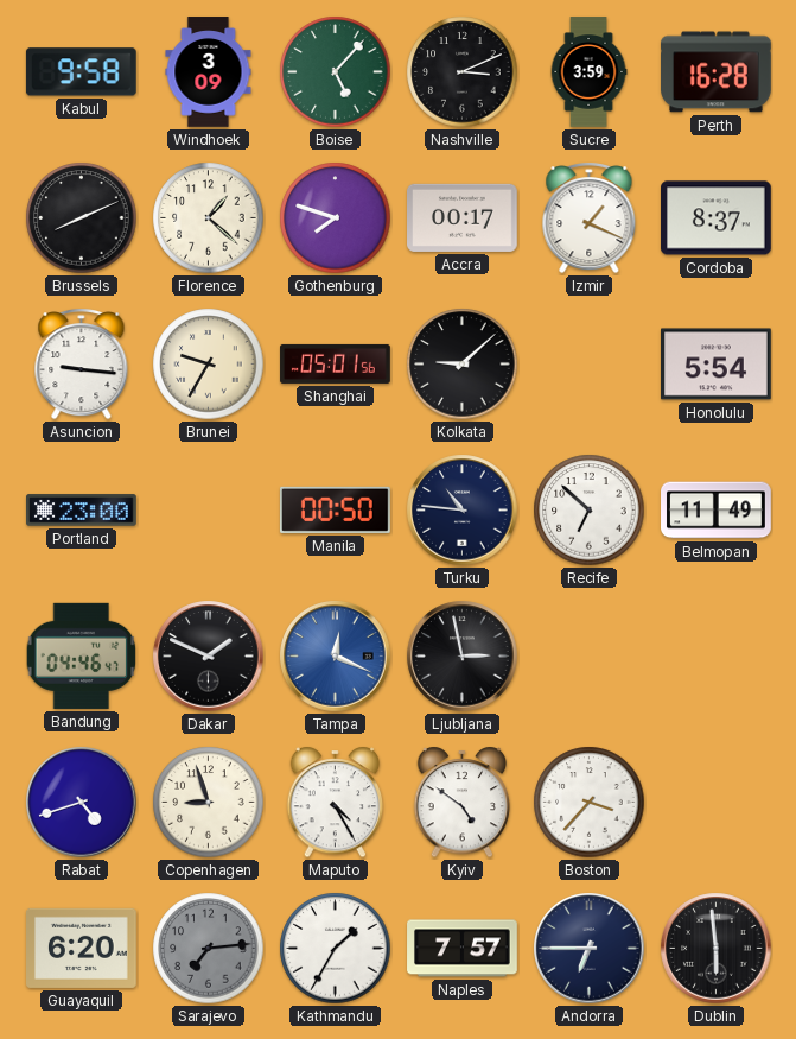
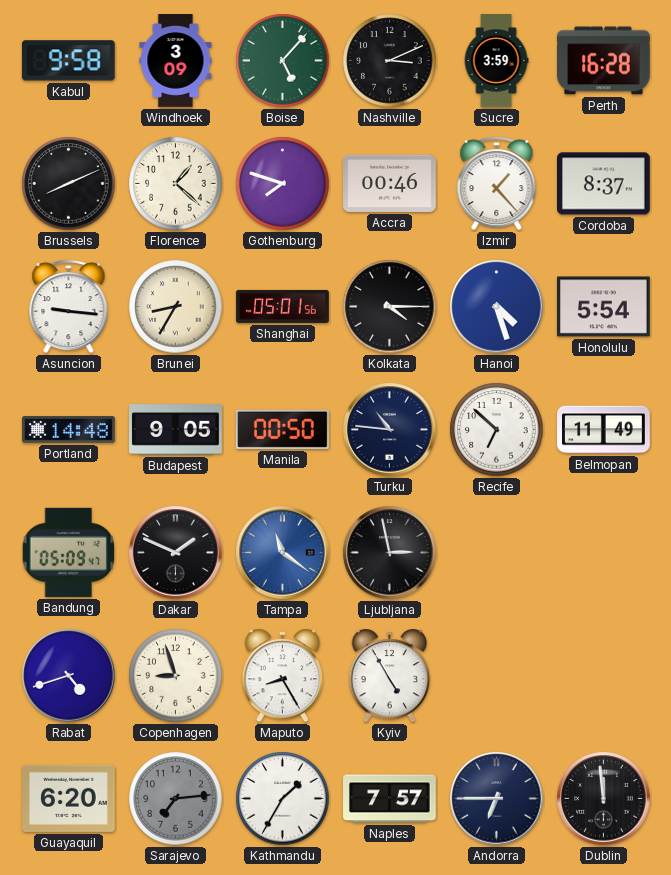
Accra: 00:17 -> 00:46
Izmir: 1:19 -> 1:23
Brunei: 9:35 -> 8:35
Kolkata: 9:08 -> 4:15
Hanoi: none -> 4:27
Portland: 23:00 -> 14:48
Budapest: none -> 9:05
Bandung: 04:46 -> 05:09
Tampa: 12:19 -> 11:21
Maputo: 4:25 -> 8:25
Kyiv: 4:51 -> 4:55
Boston: 3:37 -> none
Dublin: 5:59 -> 11:59
